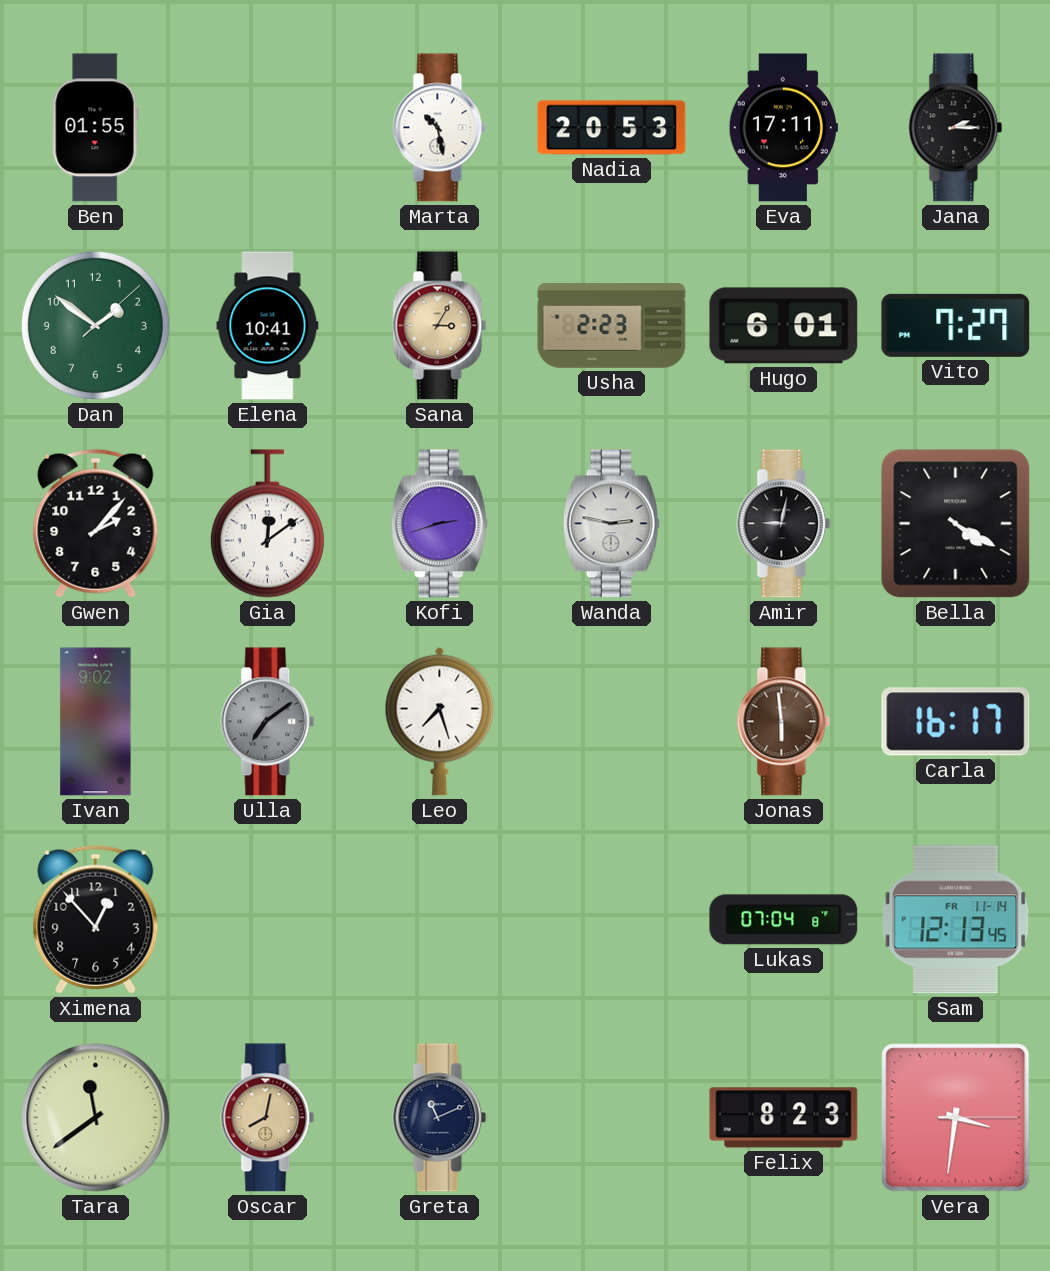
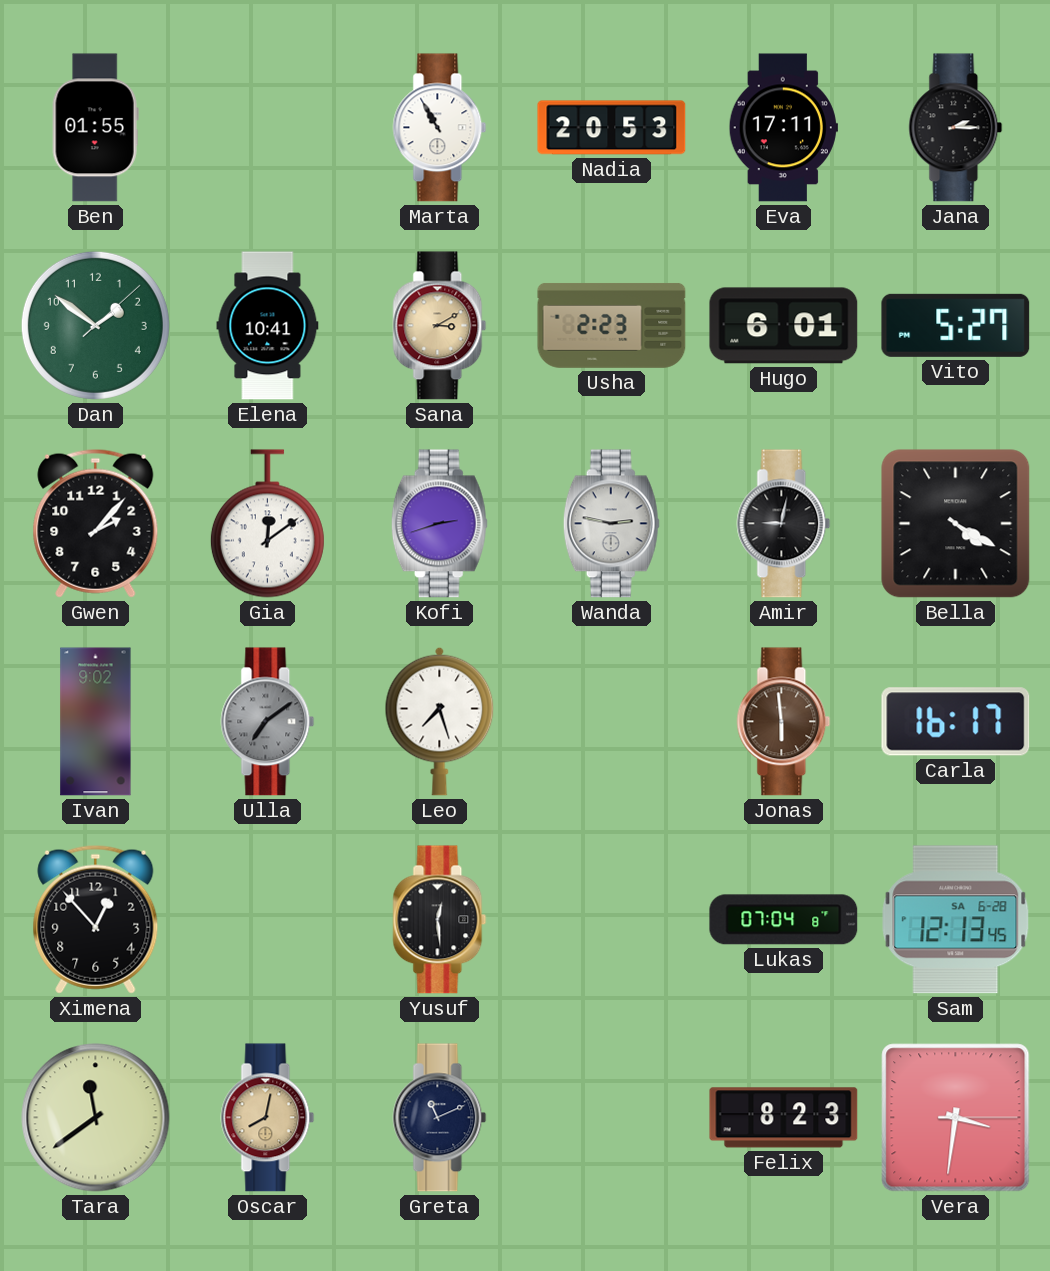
Marta: 10:28 -> 10:55
Sana: 3:05 -> 3:10
Vito: 7:27 -> 5:27
Yusuf: none -> 12:29
Sam date: FR 11-14 -> SA 6-28
